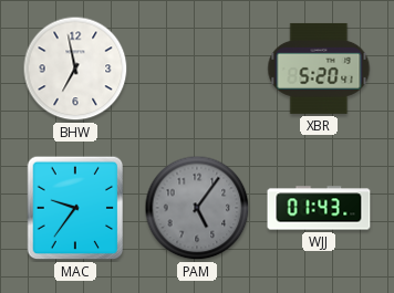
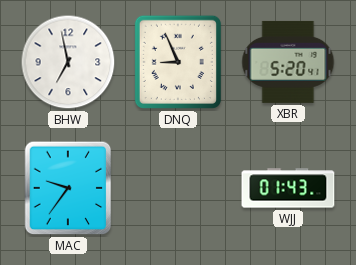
DNQ: none -> 8:56
PAM: 5:06 -> none
